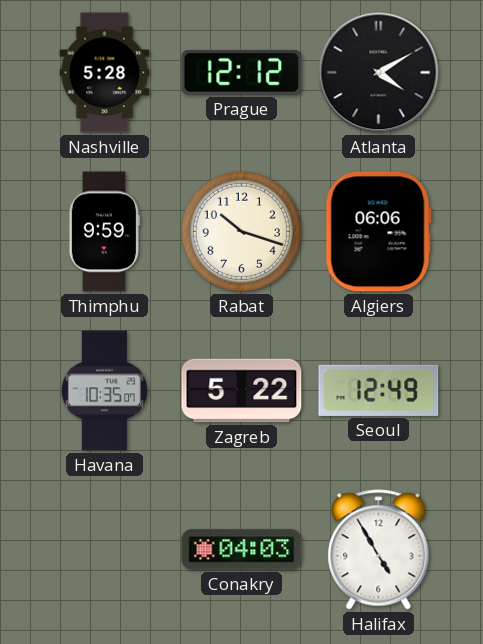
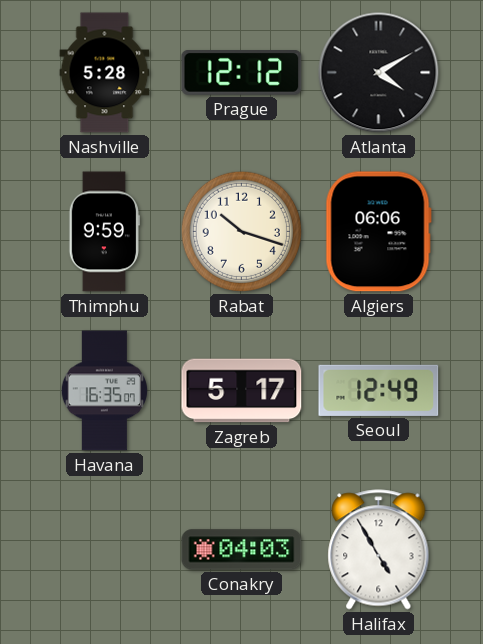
Havana: 10:35 -> 16:35
Zagreb: 5:22 -> 5:17
